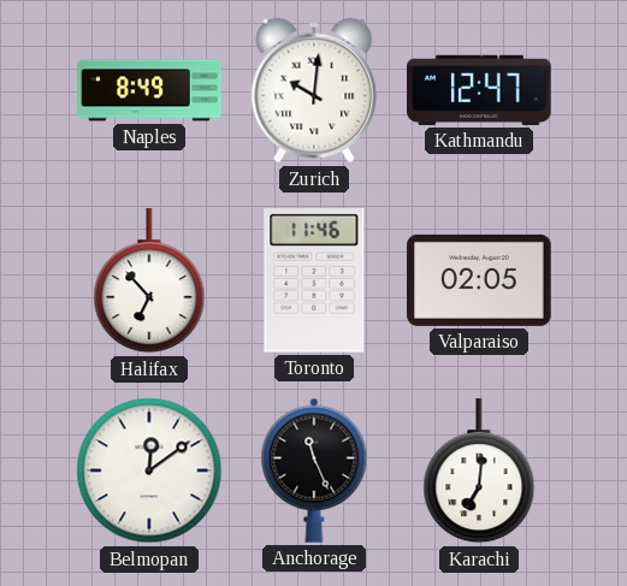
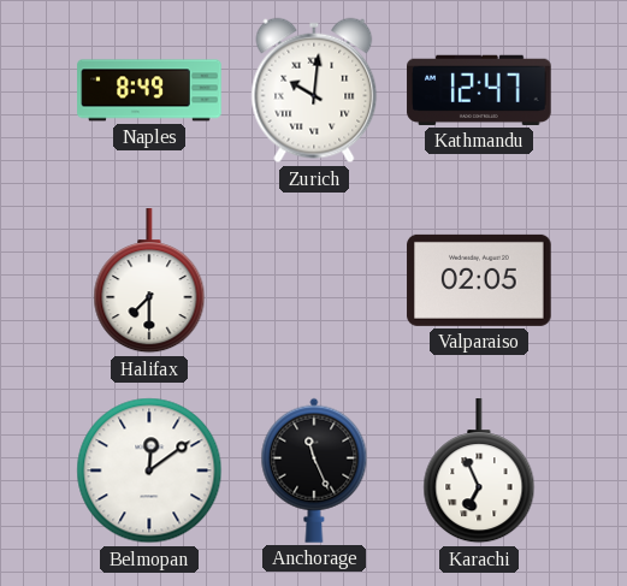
Halifax: 6:53 -> 7:30
Toronto: 11:46 -> none
Karachi: 7:01 -> 6:56
